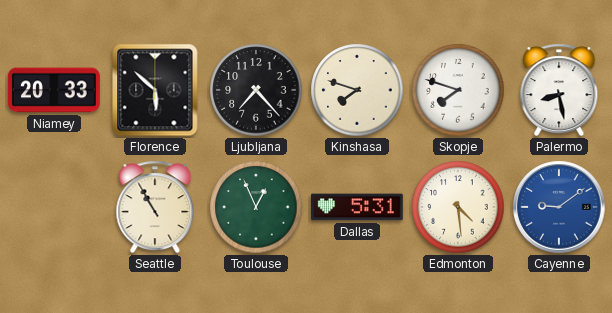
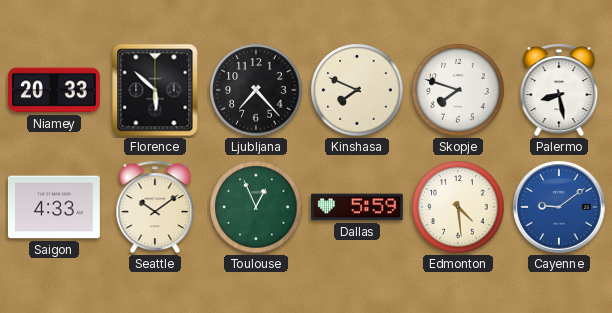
Kinshasa: 7:48 -> 7:49
Saigon: none -> 4:33
Seattle: 10:55 -> 10:09
Dallas: 5:31 -> 5:59
